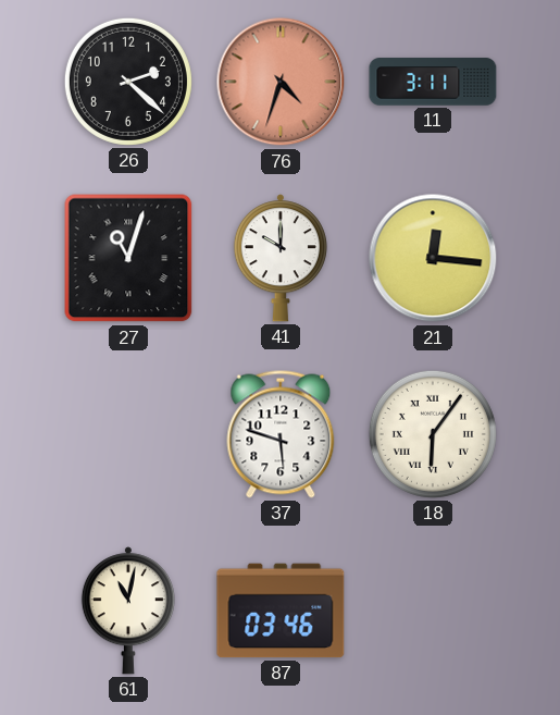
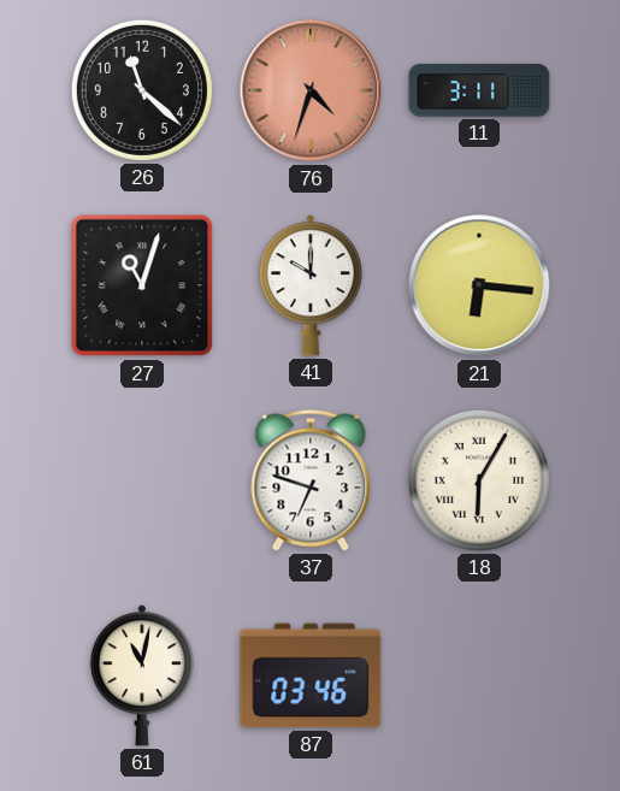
26: 2:22 -> 11:22
21: 12:16 -> 6:16
37: 5:48 -> 6:48
18: 6:06 -> 6:05
